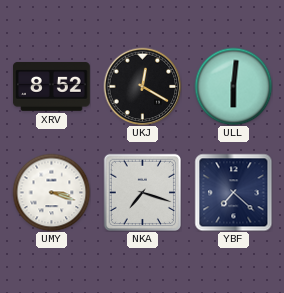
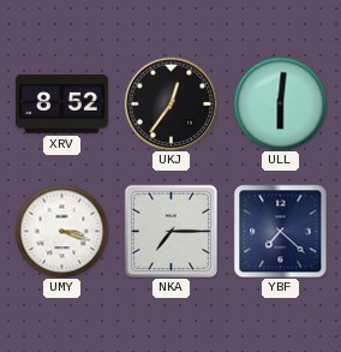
UKJ: 12:20 -> 12:36
NKA: 7:18 -> 7:15
